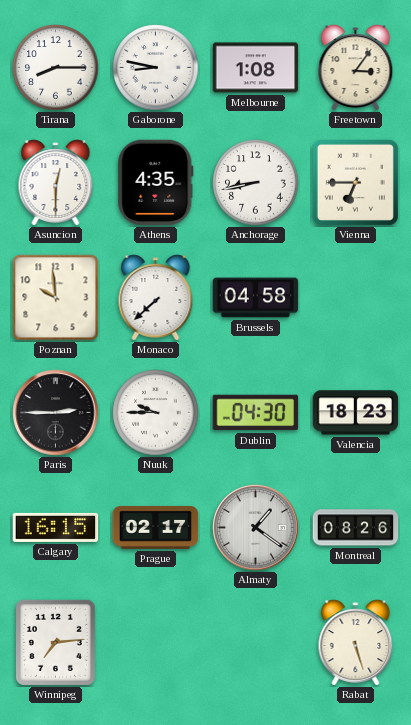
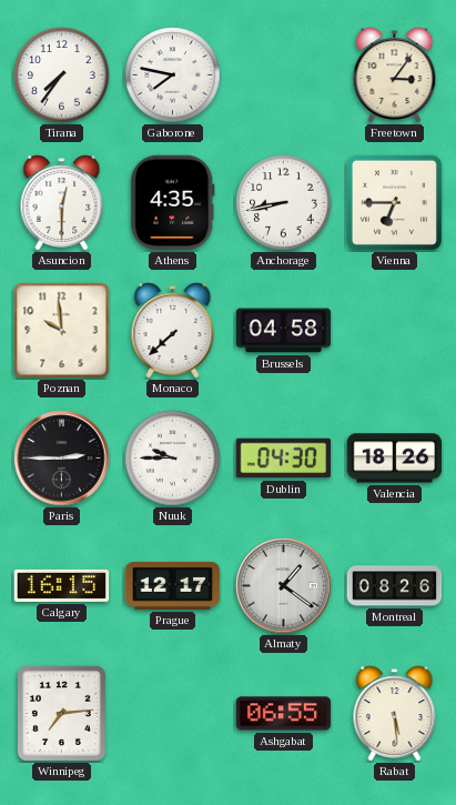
Tirana: 8:15 -> 7:36
Gaborone: 8:47 -> 7:47
Melbourne: 1:08 -> none
Valencia: 18:23 -> 18:26
Prague: 02:17 -> 12:17
Ashgabat: none -> 06:55
Rabat: 5:27 -> 5:29
